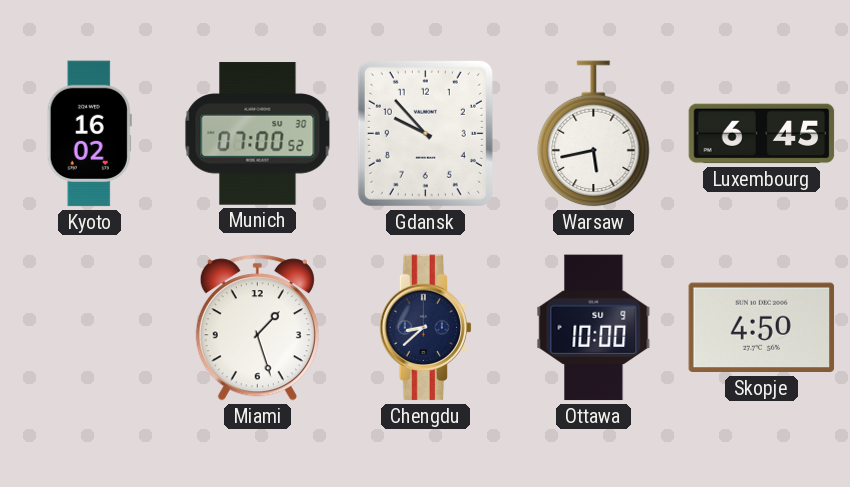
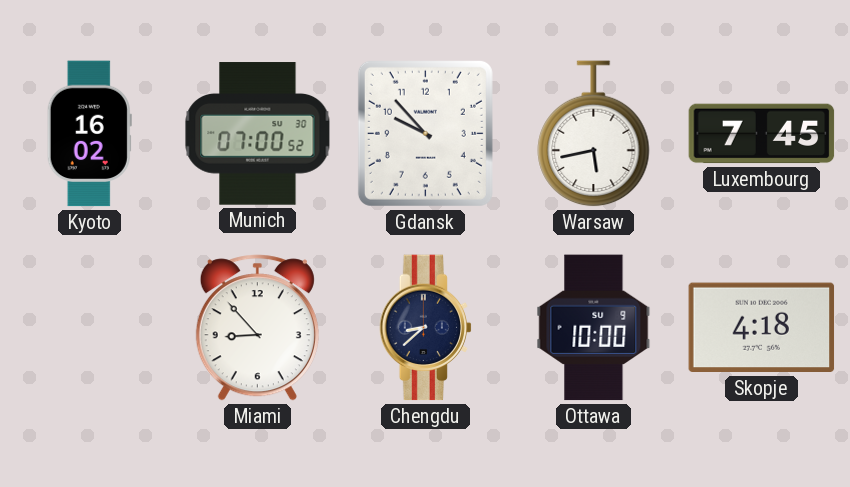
Luxembourg: 6:45 -> 7:45
Miami: 1:27 -> 8:53
Skopje: 4:50 -> 4:18
